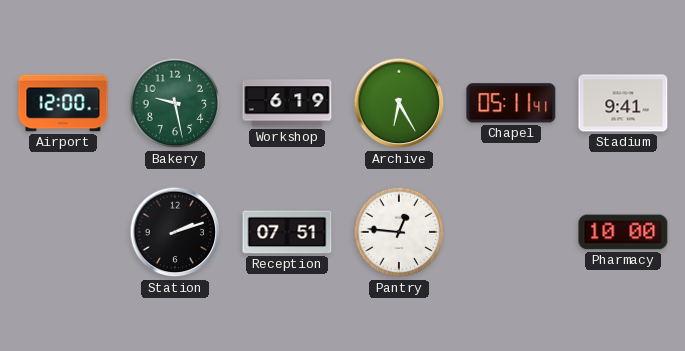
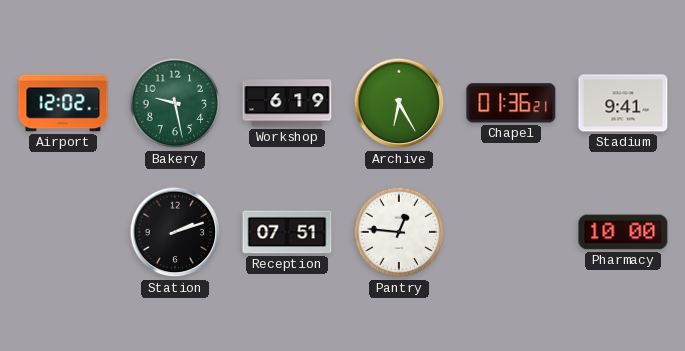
Airport: 12:00 -> 12:02
Chapel: 05:11 -> 01:36
